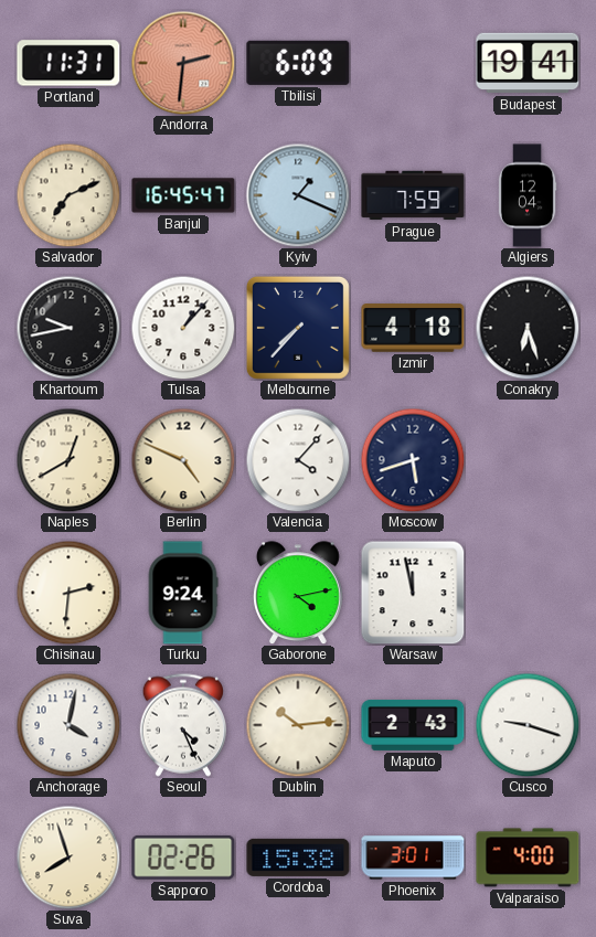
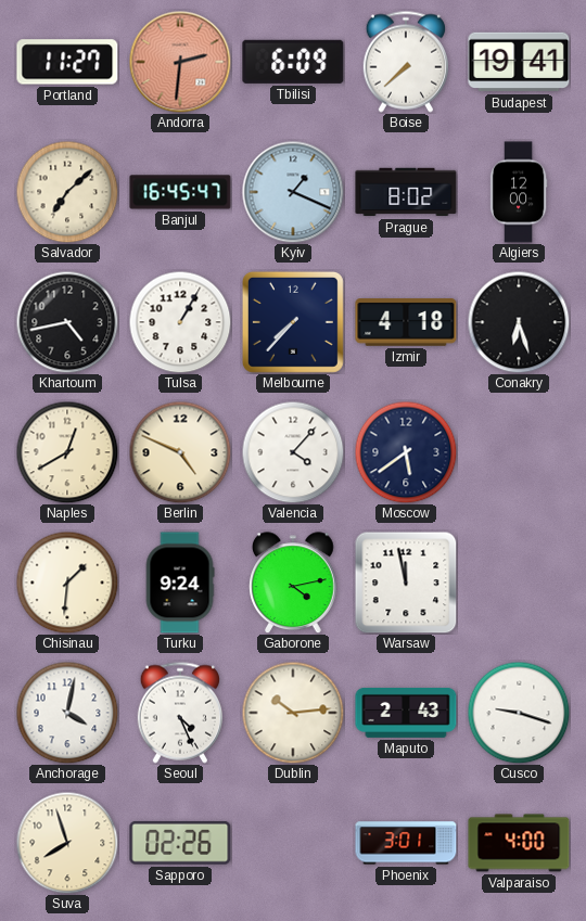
Portland: 11:31 -> 11:27
Boise: none -> 7:38
Salvador: 7:11 -> 7:08
Prague: 7:59 -> 8:02
Algiers: 12:04 -> 12:00
Khartoum: 9:43 -> 4:43
Tulsa: 1:07 -> 1:05
Moscow: 5:42 -> 5:39
Chisinau: 2:31 -> 1:31
Cordoba: 15:38 -> none
